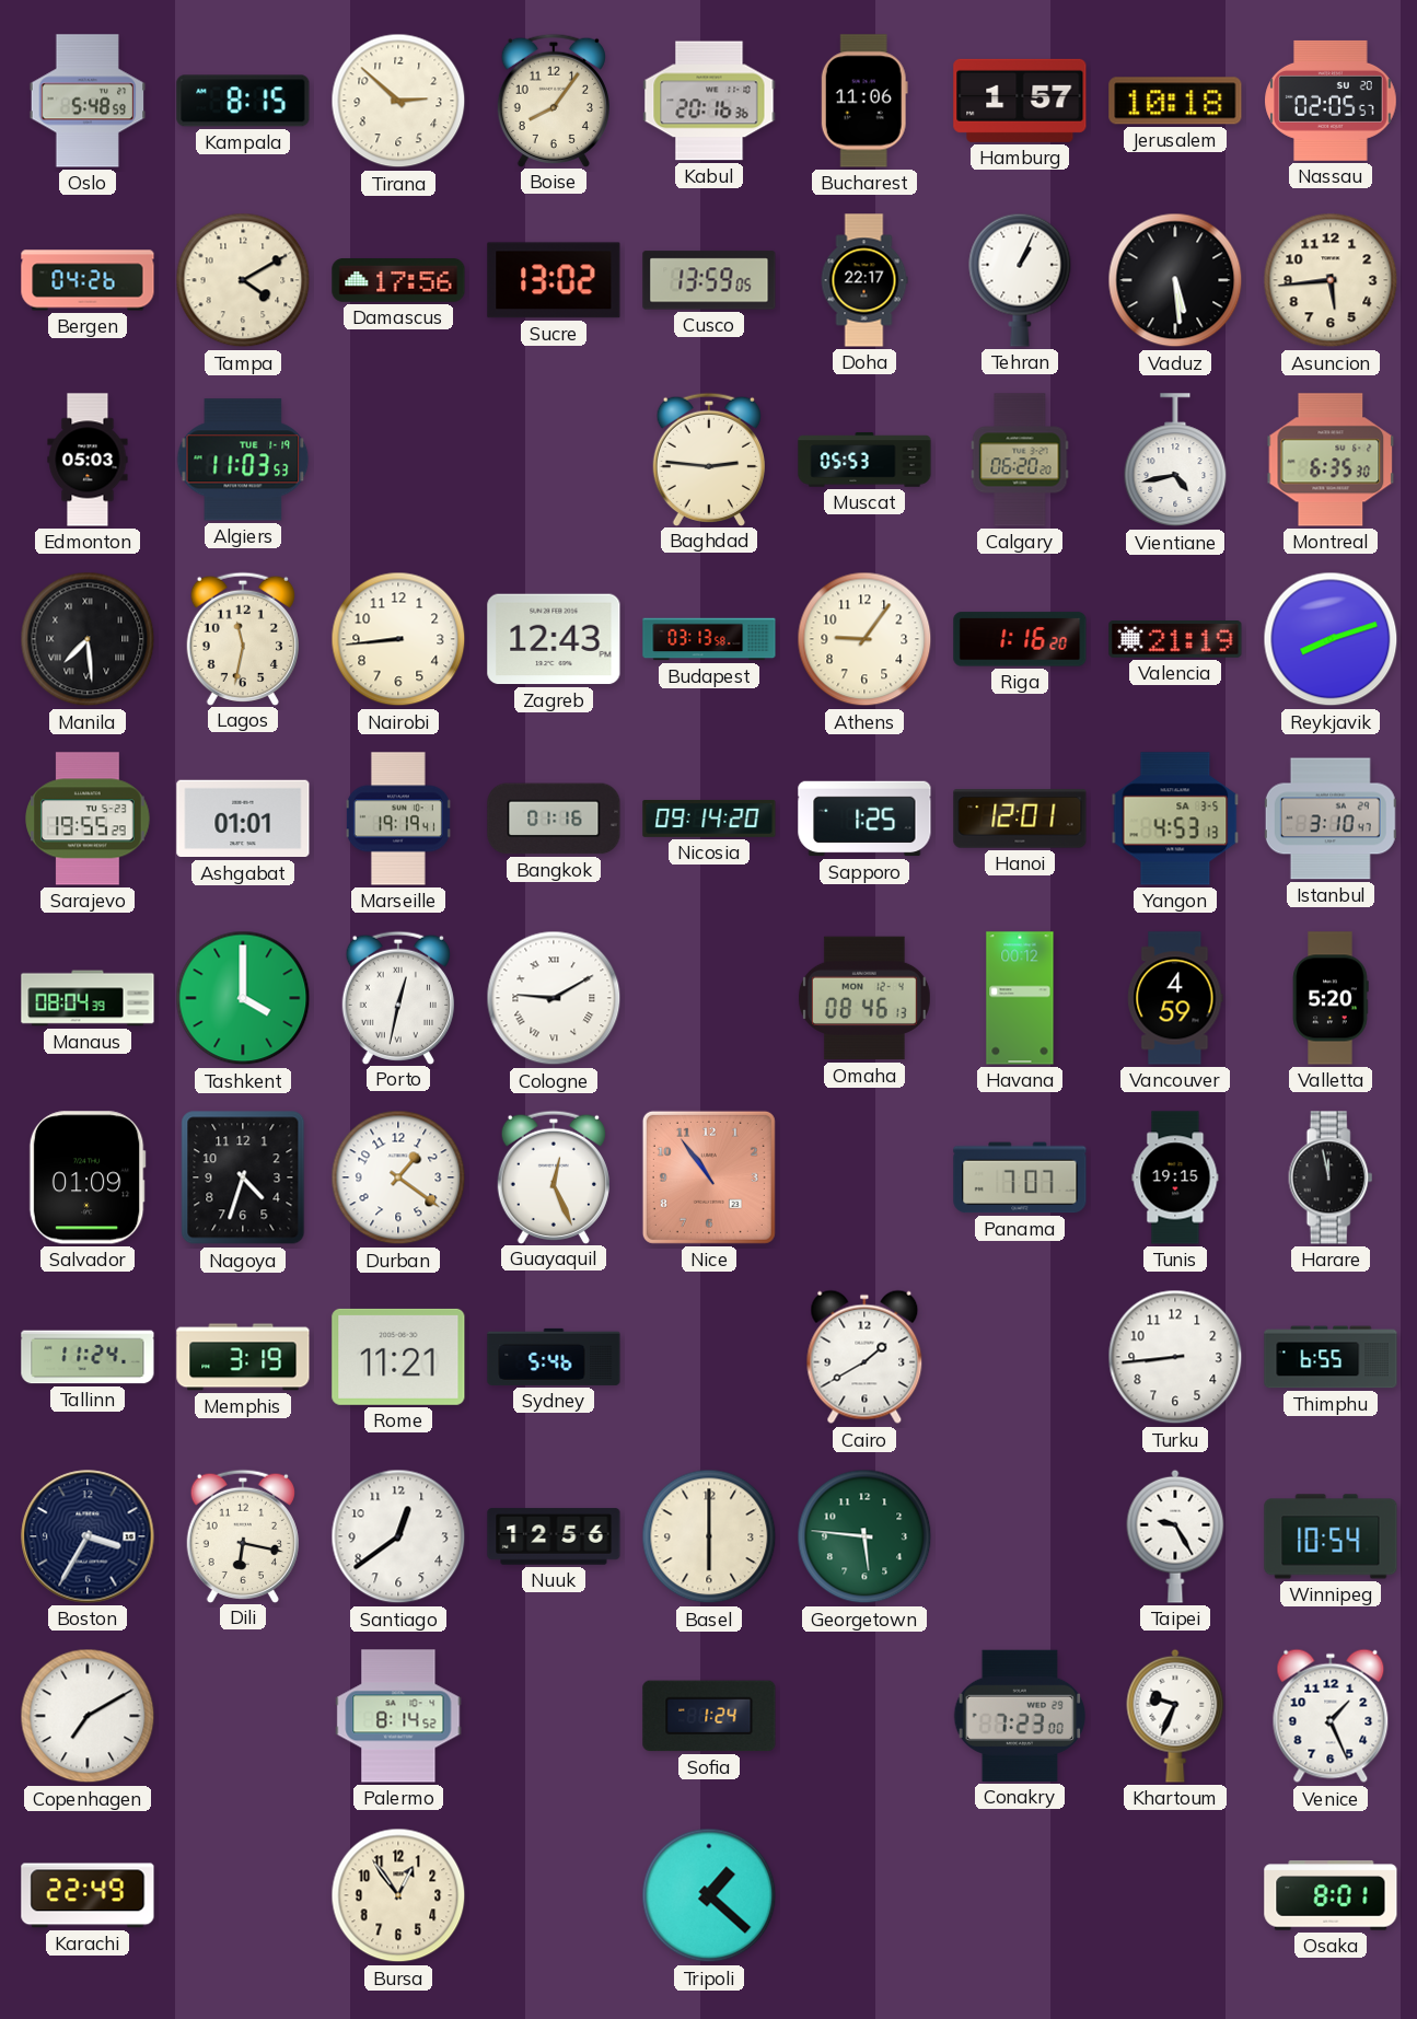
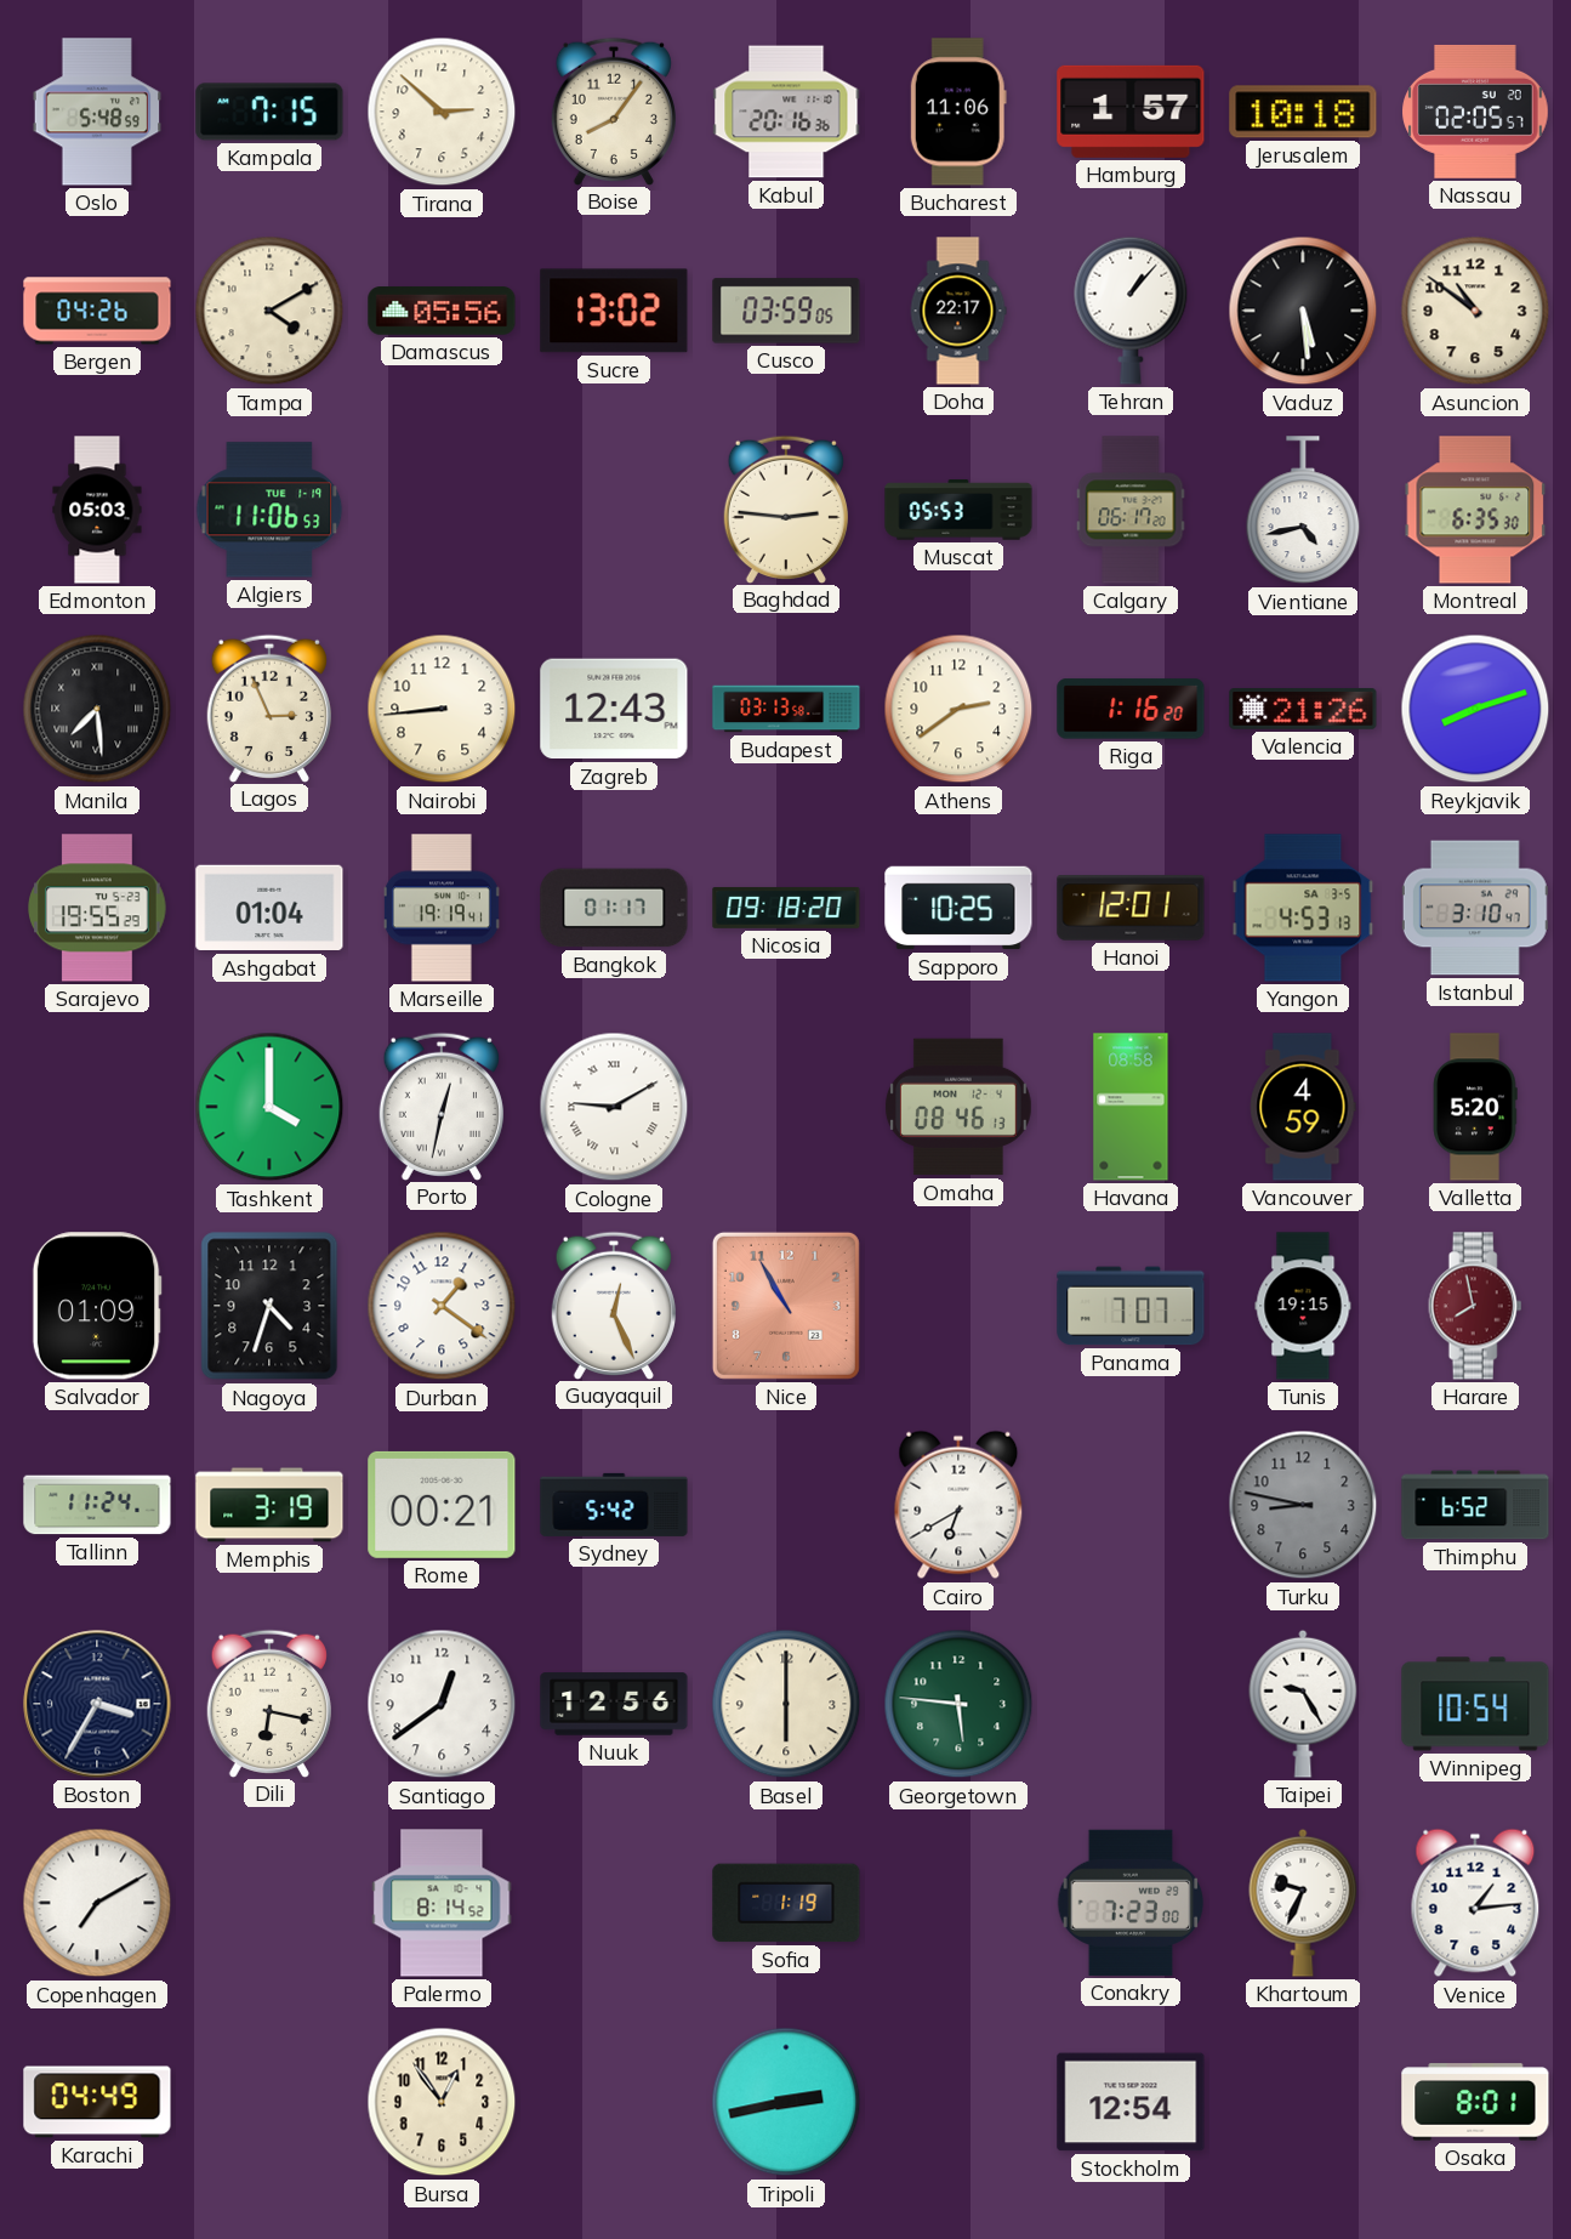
Kampala: 8:15 -> 7:15
Damascus: 17:56 -> 05:56
Cusco: 13:59 -> 03:59
Tehran: 1:04 -> 1:07
Asuncion: 5:44 -> 10:51
Algiers: 11:03 -> 11:06
Calgary: 06:20 -> 06:17
Lagos: 11:32 -> 2:56
Athens: 9:06 -> 2:39
Valencia: 21:19 -> 21:26
Ashgabat: 01:01 -> 01:04
Bangkok: 01:16 -> 01:17
Nicosia: 09:14 -> 09:18
Sapporo: 1:25 -> 10:25
Manaus: 08:04 -> none
Havana: 00:12 -> 08:58
Nice: 10:54 -> 10:55
Harare: 11:58 -> 7:58
Harare dial: black -> burgundy
Rome: 11:21 -> 00:21
Sydney: 5:46 -> 5:42
Cairo: 1:40 -> 6:40
Turku: 8:44 -> 8:47
Turku dial: white -> grey
Thimphu: 6:55 -> 6:52
Sofia: 1:24 -> 1:19
Venice: 1:26 -> 1:14
Karachi: 22:49 -> 04:49
Tripoli: 1:22 -> 2:43
Stockholm: none -> 12:54
